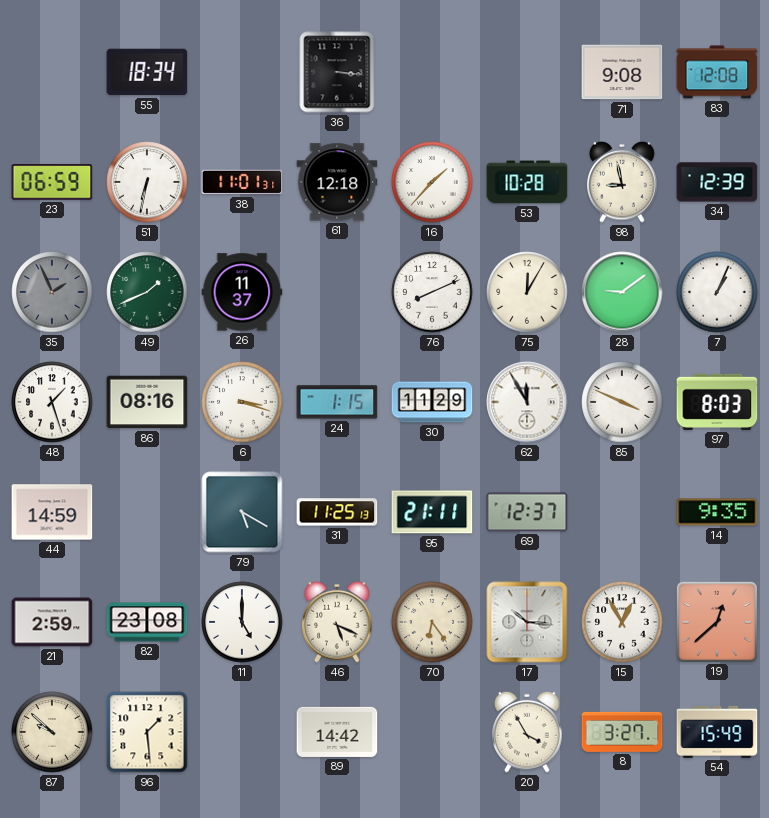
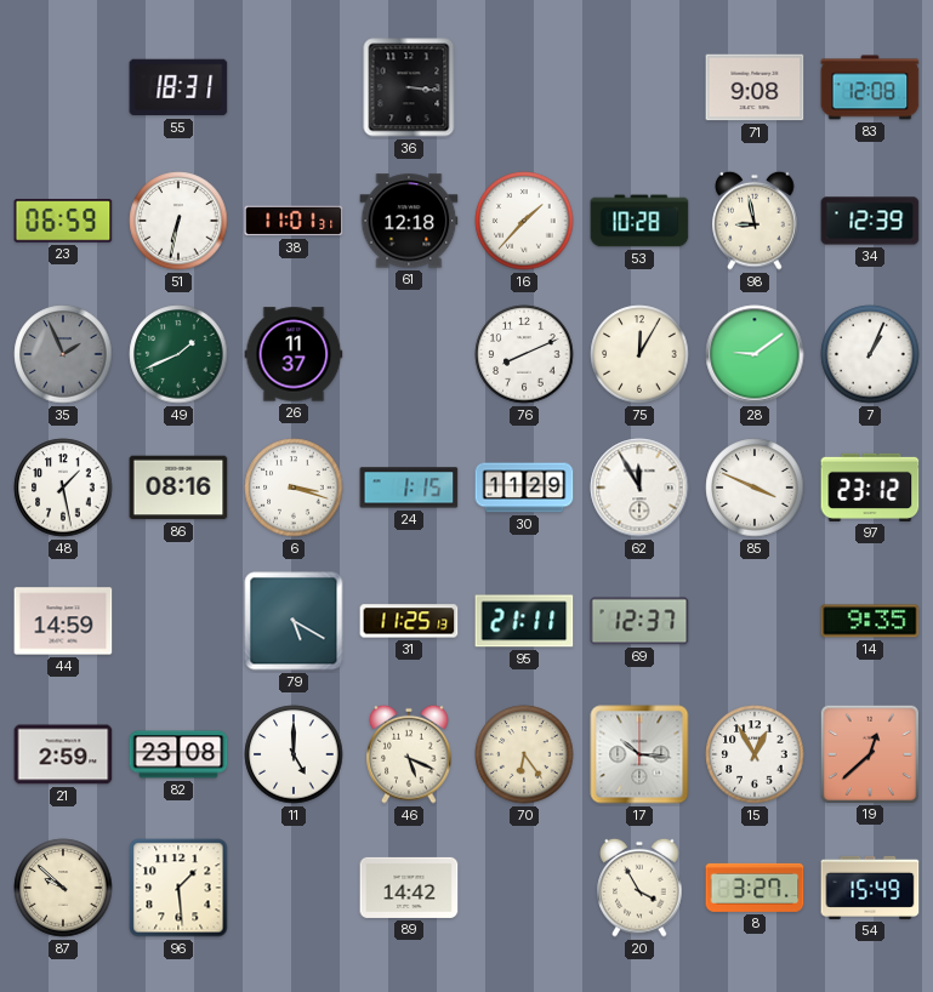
55: 18:34 -> 18:31
48: 1:27 -> 1:28
97: 8:03 -> 23:12
